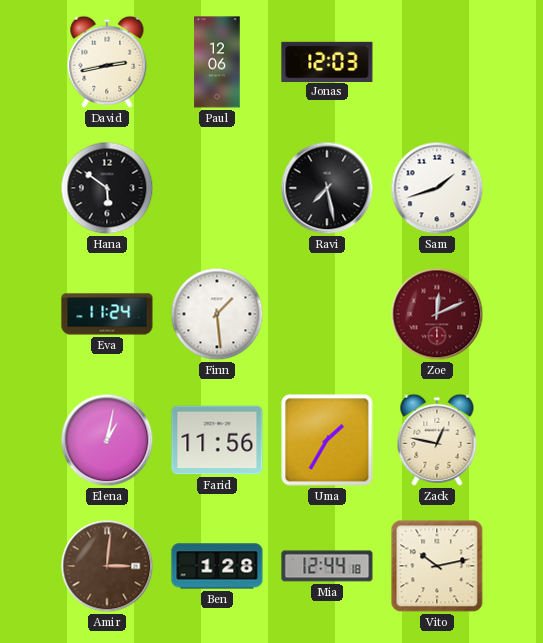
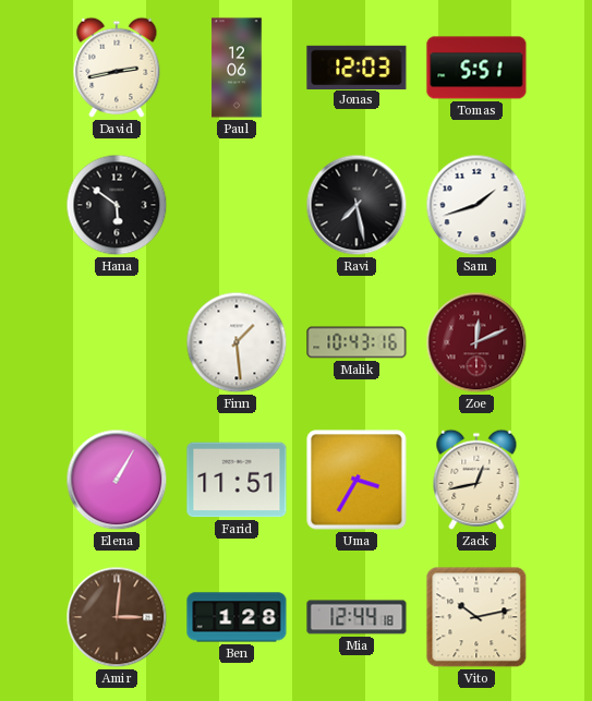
Tomas: none -> 5:51
Eva: 11:24 -> none
Malik: none -> 10:43
Elena: 1:02 -> 1:05
Farid: 11:56 -> 11:51
Uma: 1:35 -> 3:35
Zack: 12:47 -> 12:43
